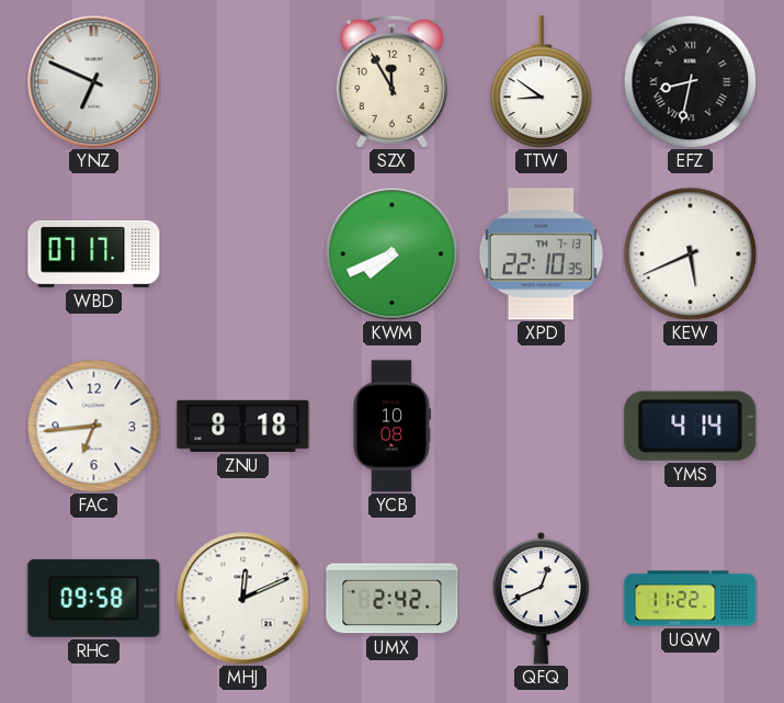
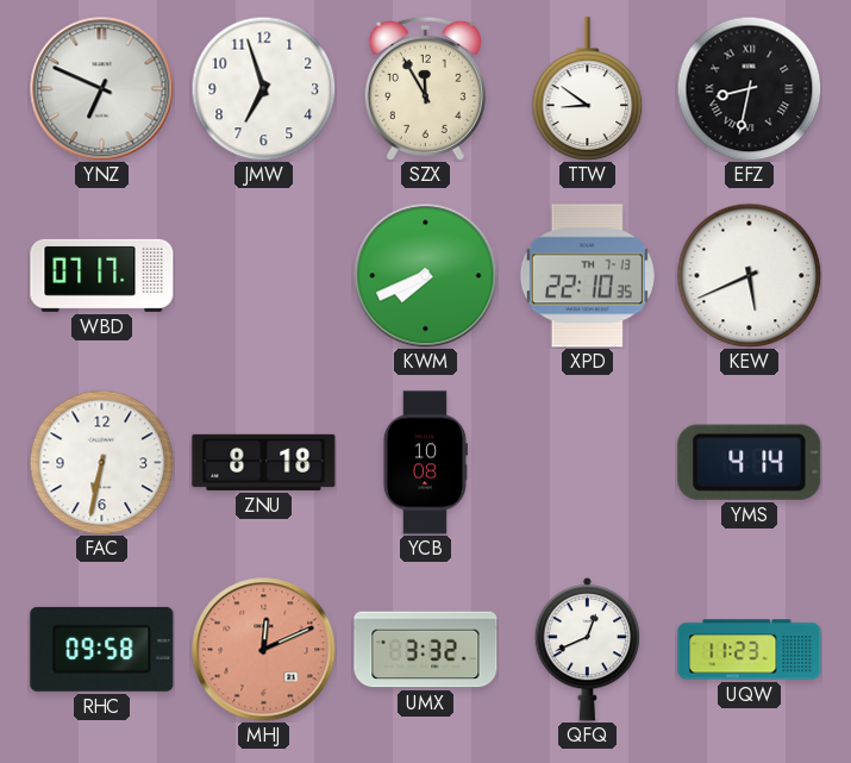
JMW: none -> 6:57
FAC: 6:44 -> 6:32
MHJ dial: white -> salmon
UMX: 2:42 -> 3:32
UQW: 11:22 -> 11:23
